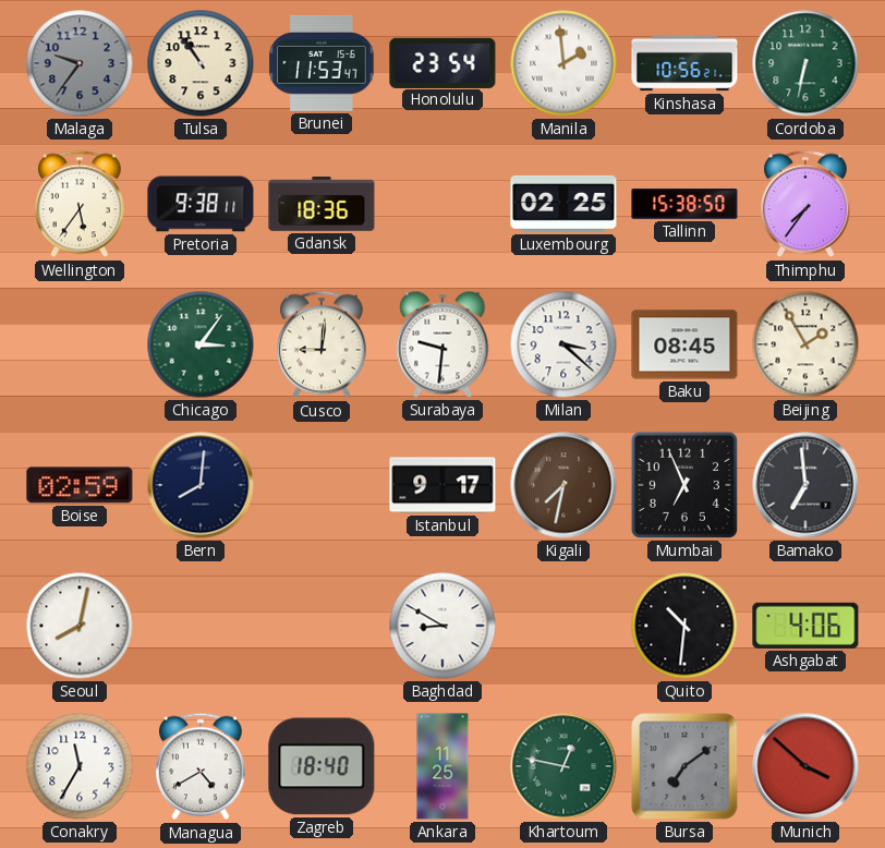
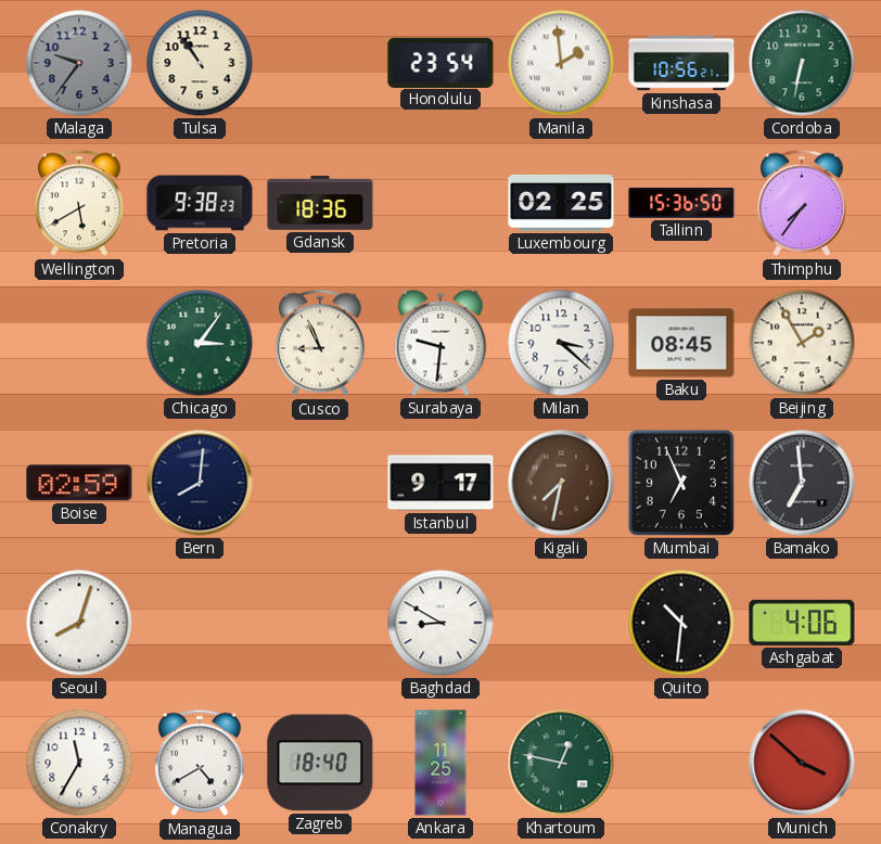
Brunei: 11:53 -> none
Wellington: 5:36 -> 5:40
Pretoria: 9:38:11 -> 9:38:23
Tallinn: 15:38 -> 15:36
Cusco: 9:01 -> 8:56
Seoul: 8:02 -> 8:03
Bursa: 7:09 -> none
